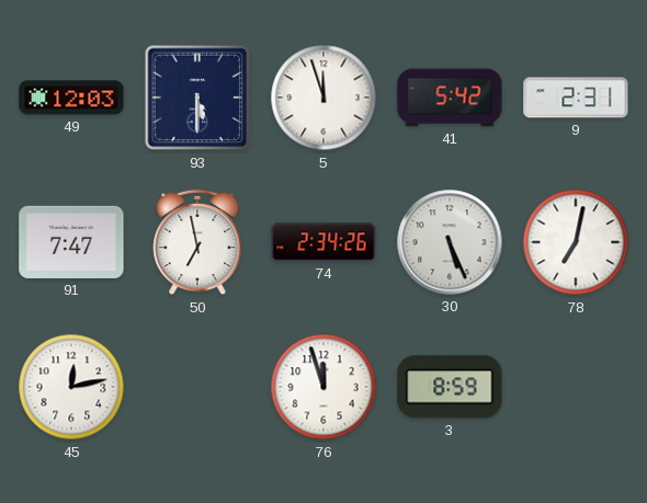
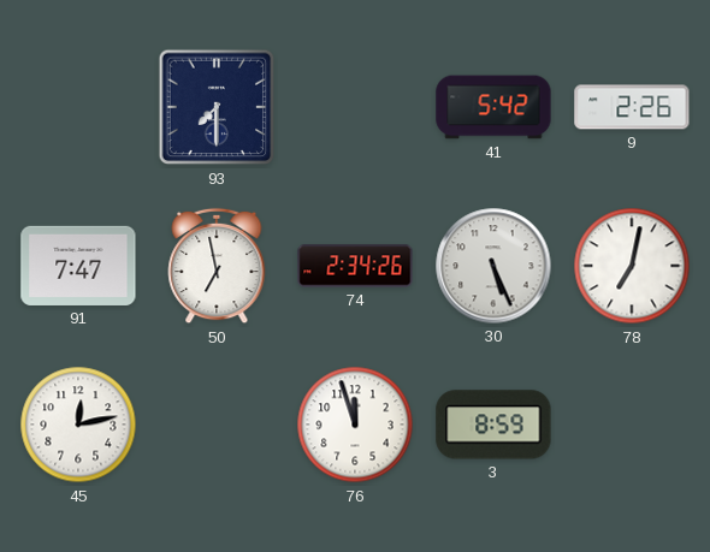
49: 12:03 -> none
93: 5:30 -> 7:30
5: 11:57 -> none
9: 2:31 -> 2:26
